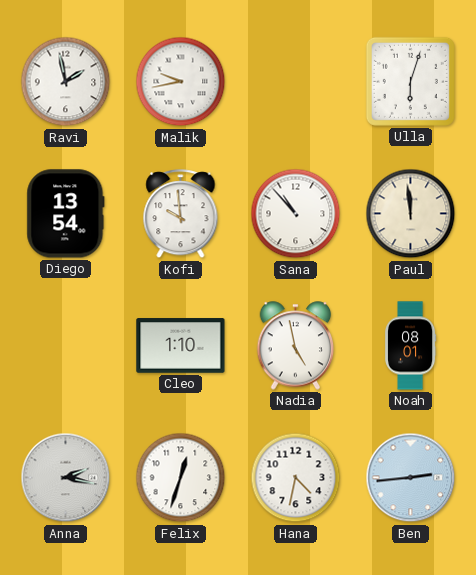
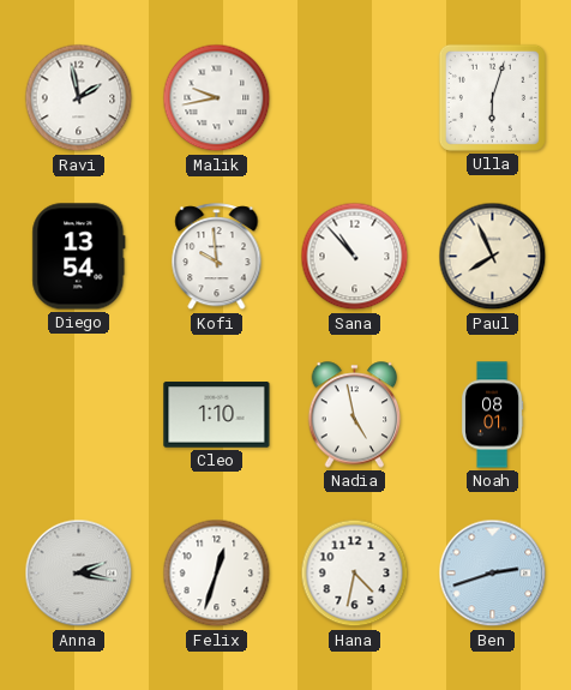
Paul: 11:59 -> 7:56
Ben: 2:44 -> 2:42
